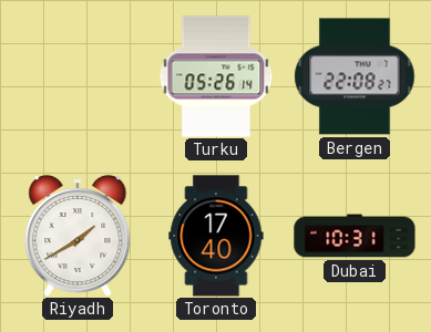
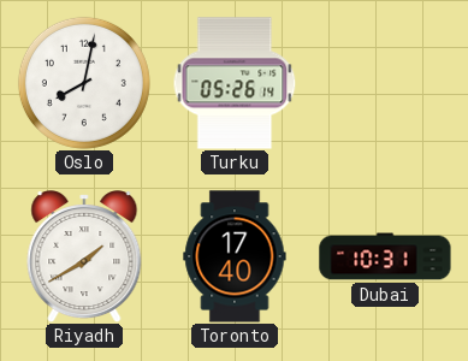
Oslo: none -> 8:02
Bergen: 22:08 -> none
